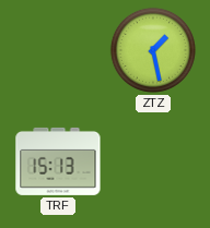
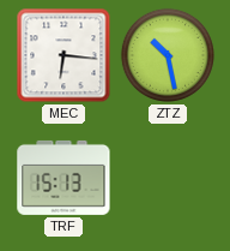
MEC: none -> 6:16
ZTZ: 1:28 -> 10:28
